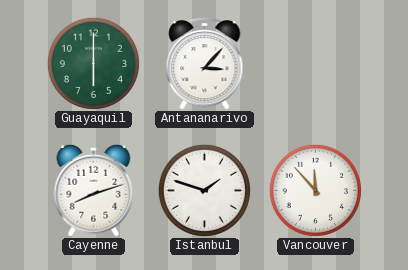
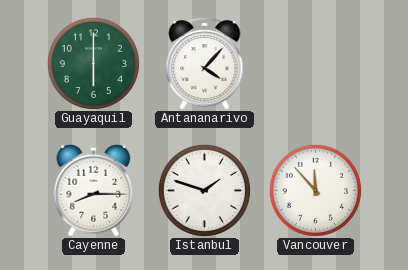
Antananarivo: 3:07 -> 4:07
Cayenne: 8:12 -> 8:15
